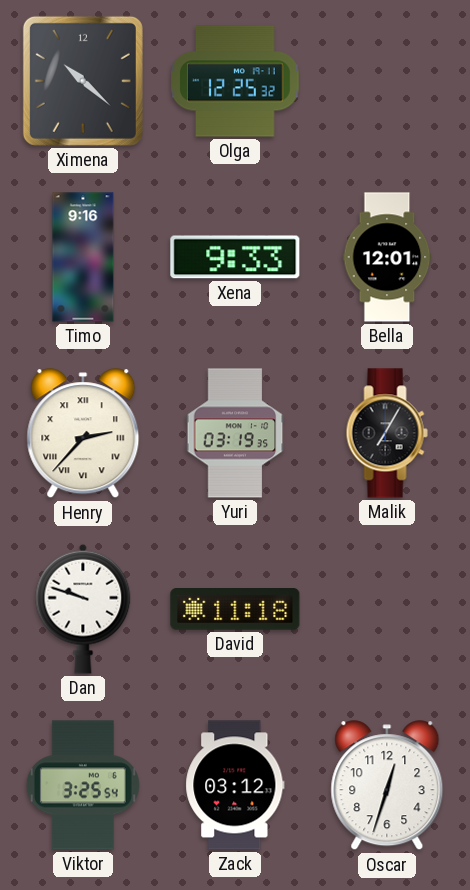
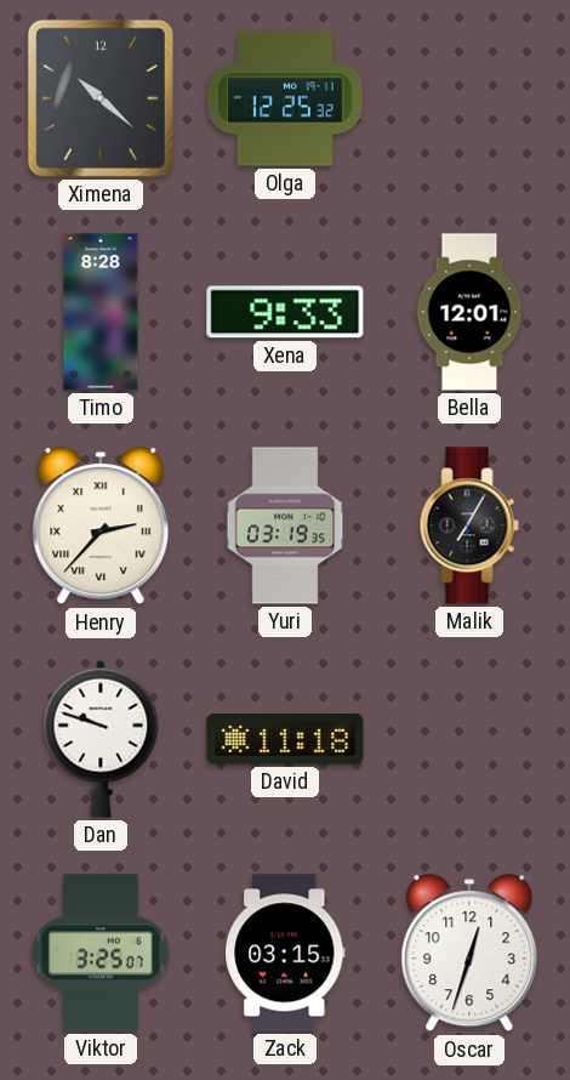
Timo: 9:16 -> 8:28
Viktor: 3:25:54 -> 3:25:07
Zack: 03:12 -> 03:15
